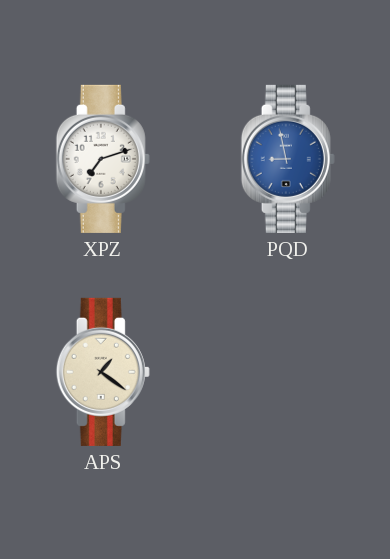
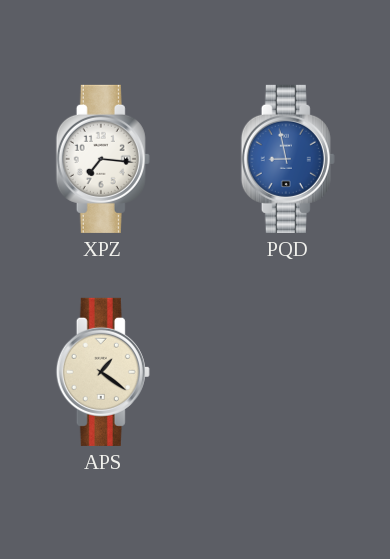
XPZ: 7:12 -> 7:16
